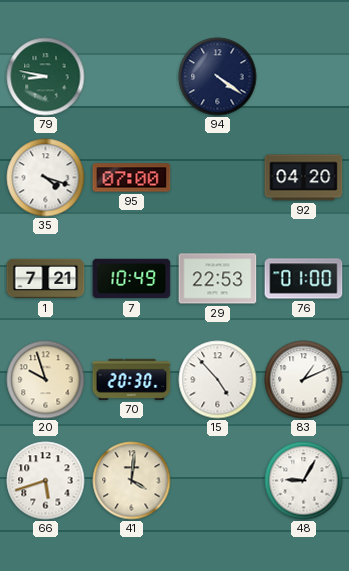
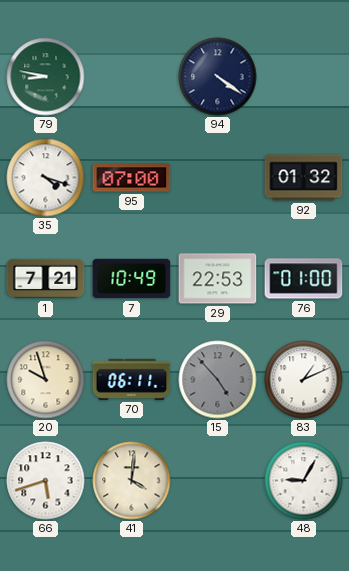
92: 04:20 -> 01:32
70: 20:30 -> 06:11
15 dial: white -> grey
